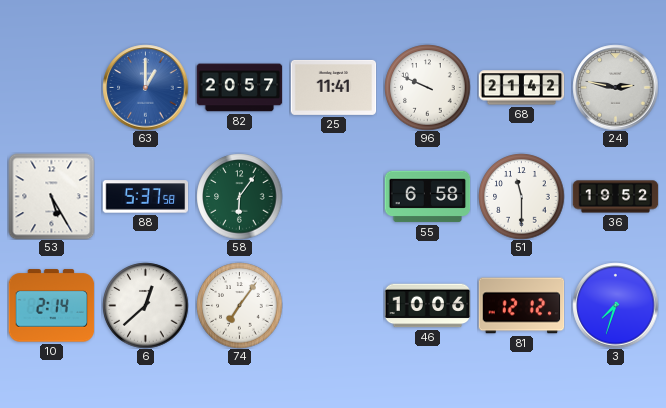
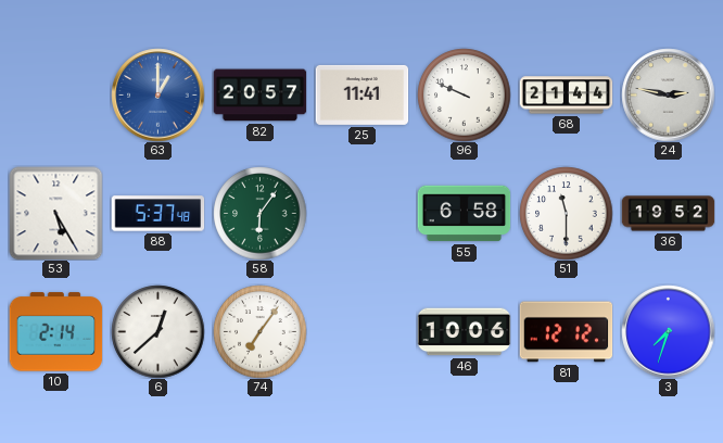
68: 21:42 -> 21:44
88: 5:37:58 -> 5:37:48
